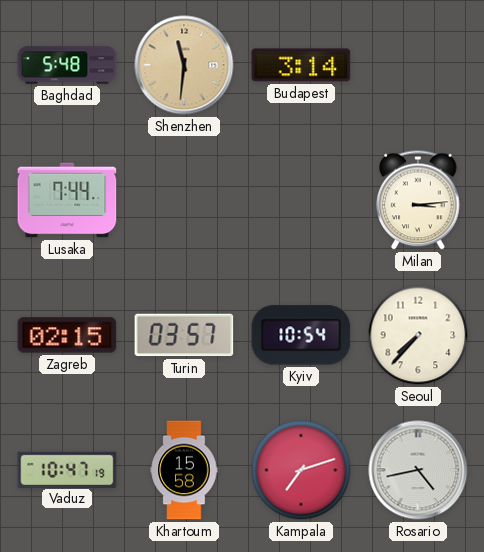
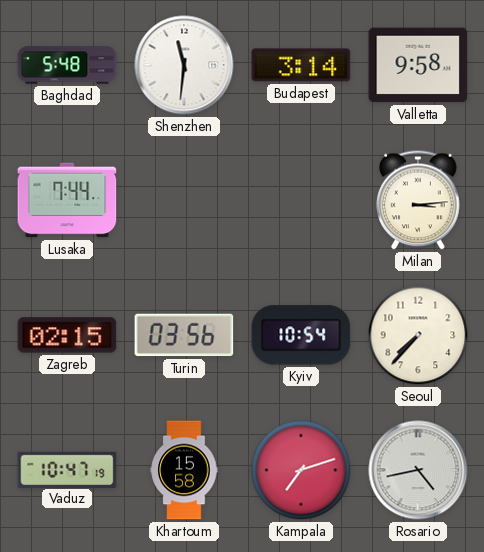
Shenzhen dial: champagne -> white
Valletta: none -> 9:58
Turin: 03:57 -> 03:56
